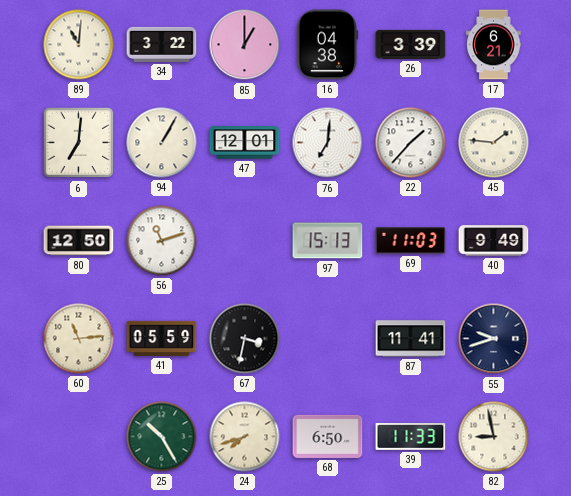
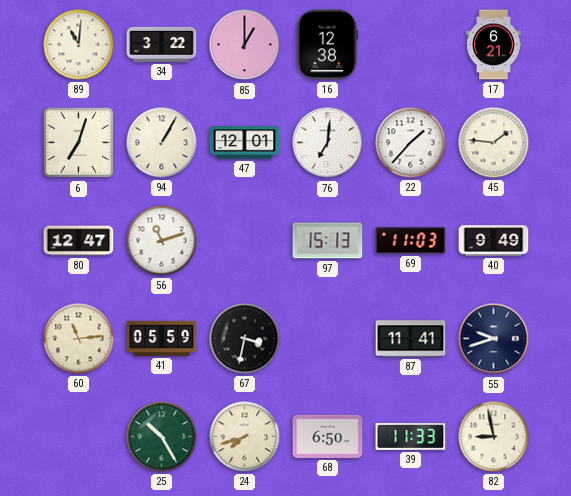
16: 04:38 -> 12:38
26: 3:39 -> none
6: 7:01 -> 7:03
80: 12:50 -> 12:47
